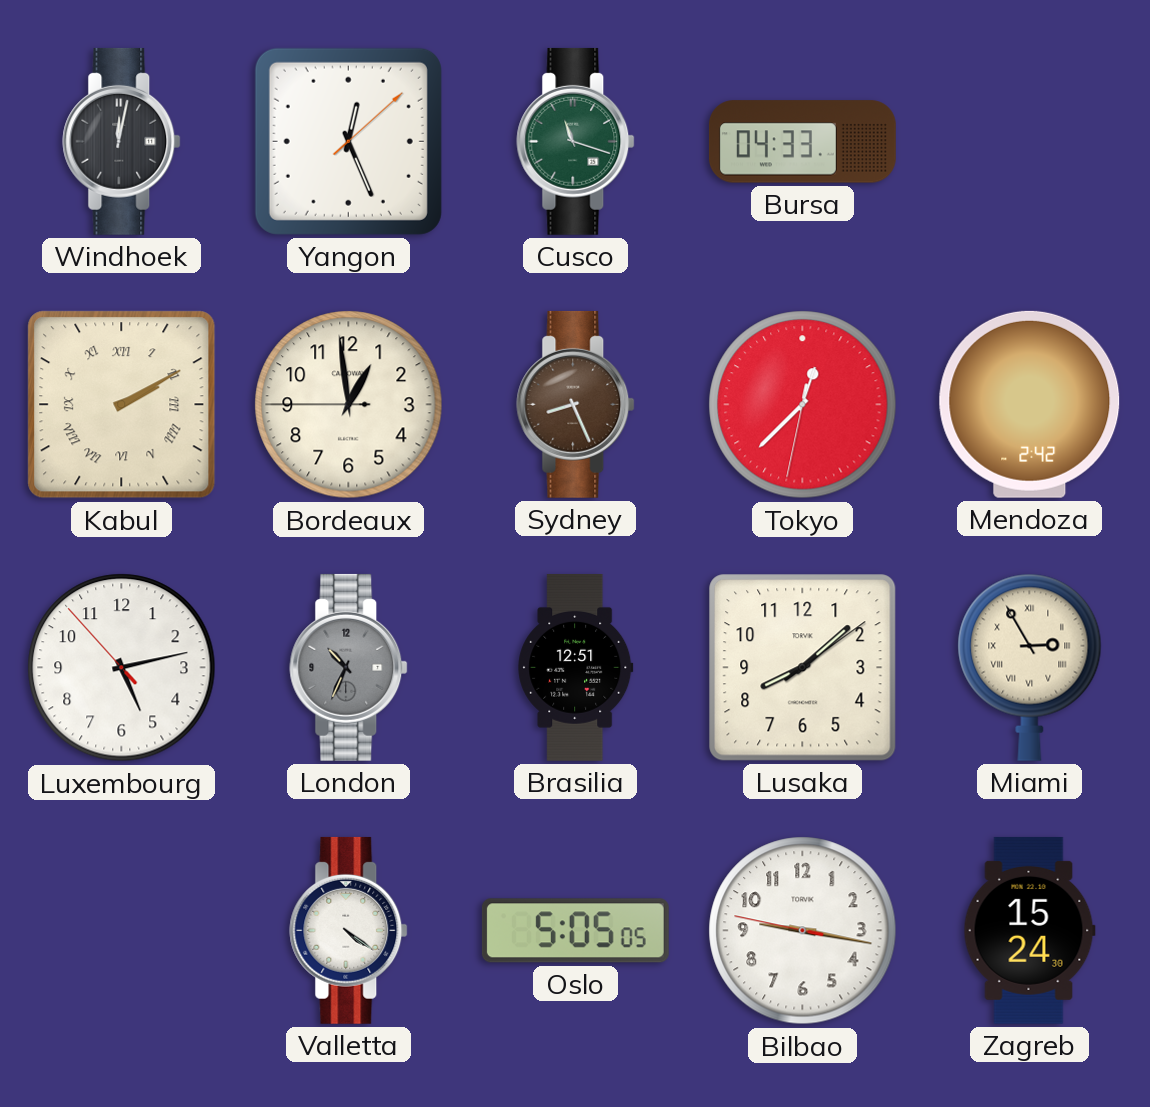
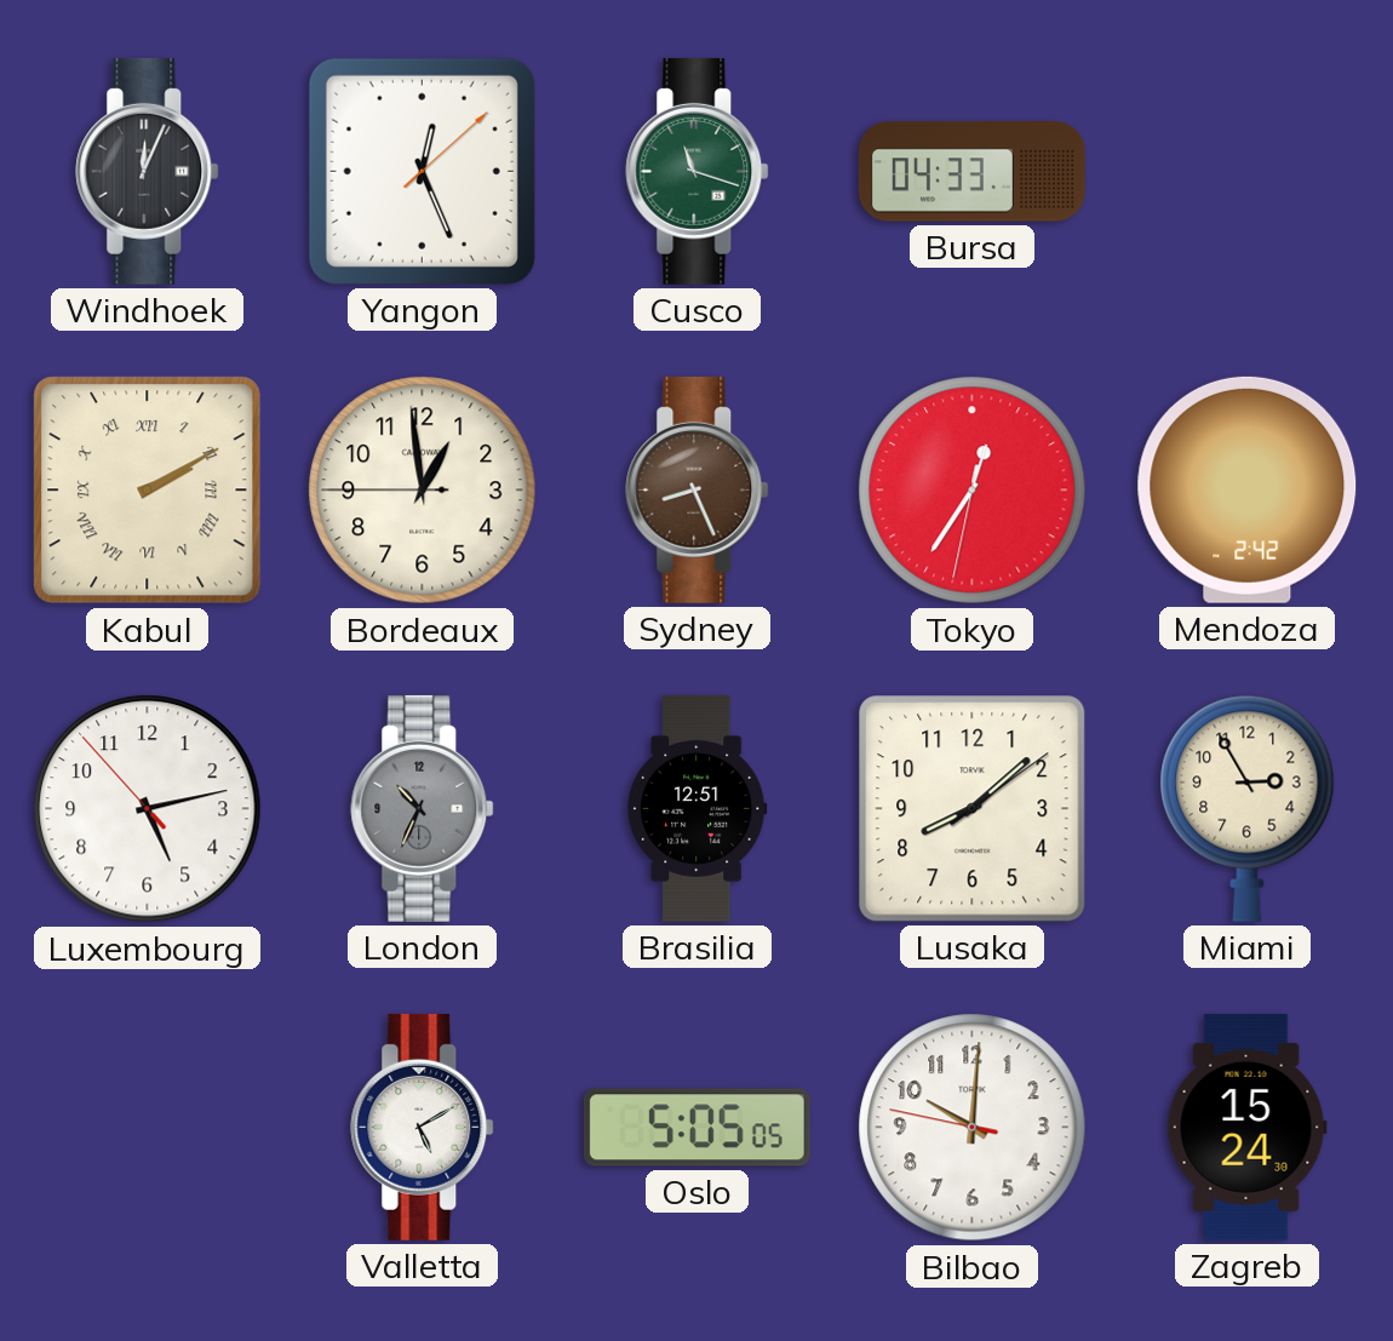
Windhoek: 12:02 -> 12:04
Tokyo: 12:37 -> 12:35
Miami numerals: Roman -> Arabic
Valletta: 4:21 -> 5:10
Bilbao: 9:16 -> 10:00
